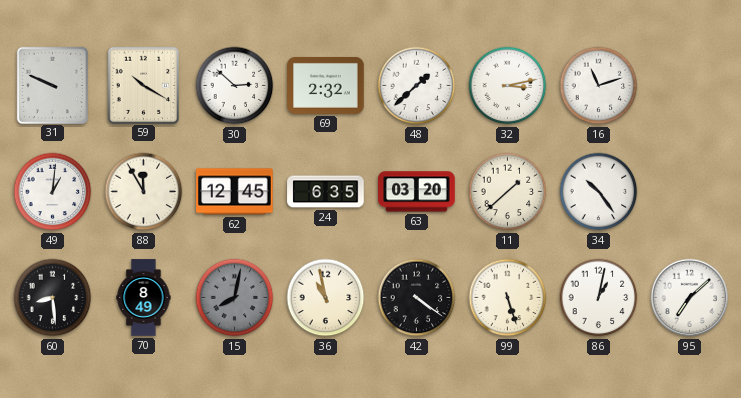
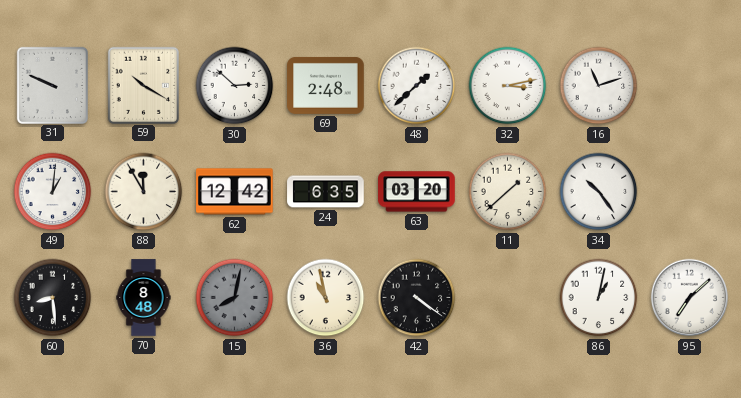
69: 2:32 -> 2:48
62: 12:45 -> 12:42
70: 8:49 -> 8:48
99: 5:27 -> none
